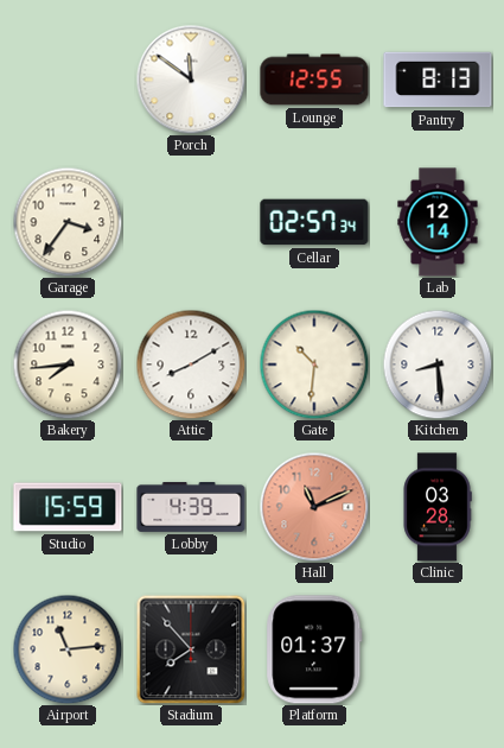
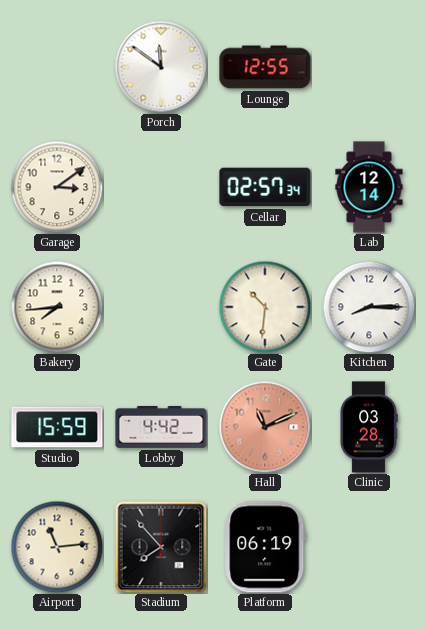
Pantry: 8:13 -> none
Garage: 3:36 -> 3:09
Attic: 8:10 -> none
Kitchen: 8:29 -> 8:15
Lobby: 4:39 -> 4:42
Platform: 01:37 -> 06:19
